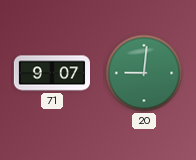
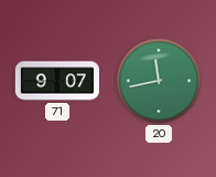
20: 9:01 -> 11:43
